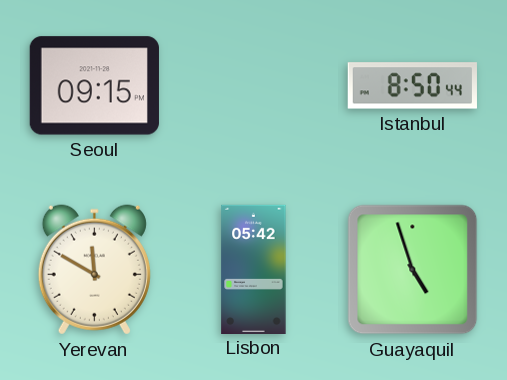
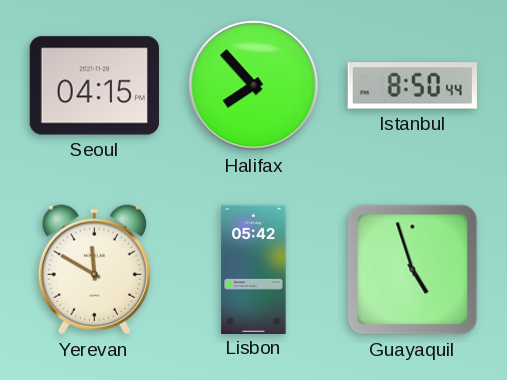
Seoul: 09:15 -> 04:15
Halifax: none -> 7:53
